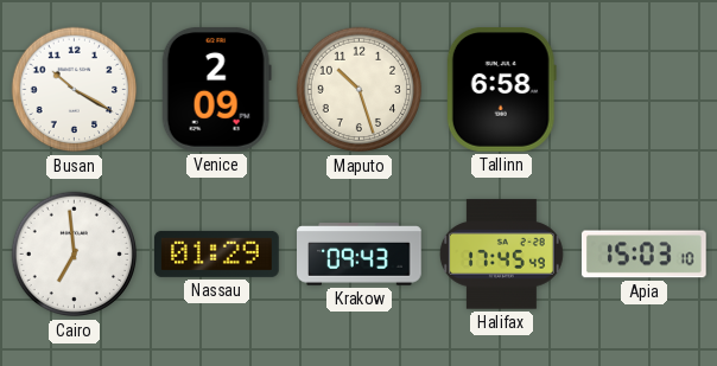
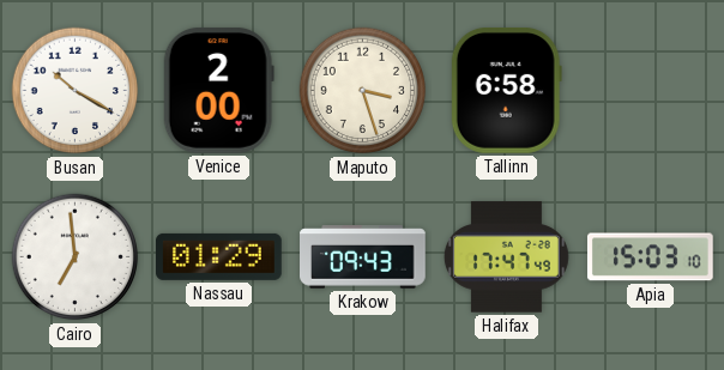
Venice: 2:09 -> 2:00
Maputo: 10:27 -> 3:27
Halifax: 17:45 -> 17:47
